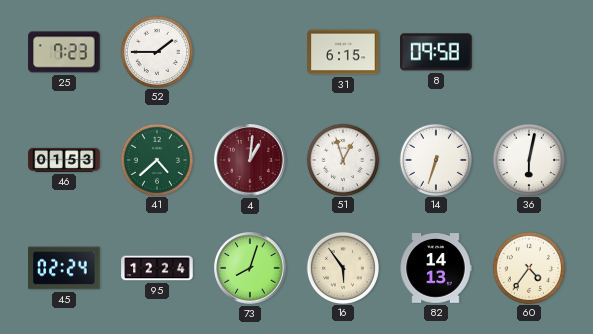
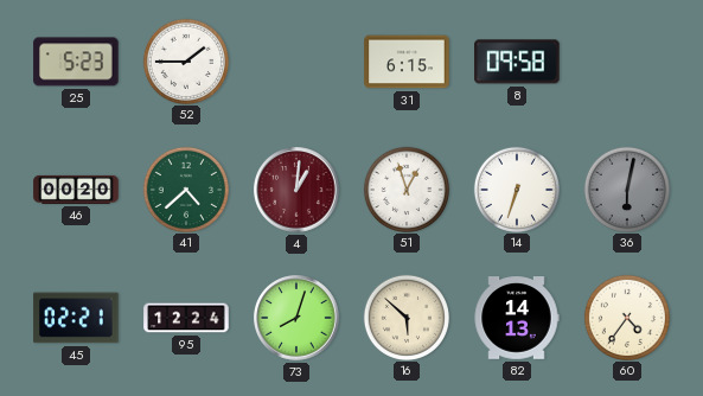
25: 7:23 -> 5:23
46: 01:53 -> 00:20
36 dial: white -> grey
45: 02:24 -> 02:21
16: 5:54 -> 5:52
